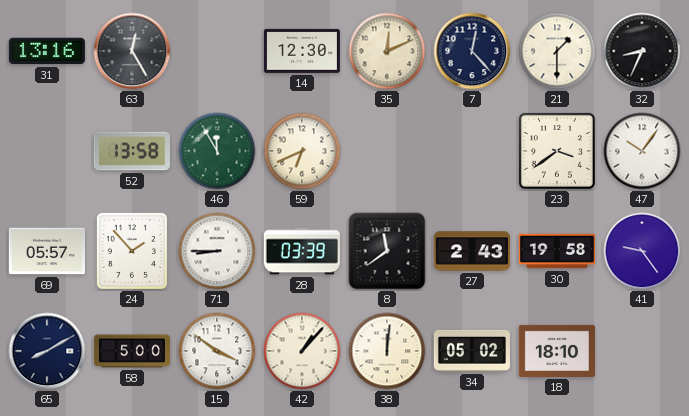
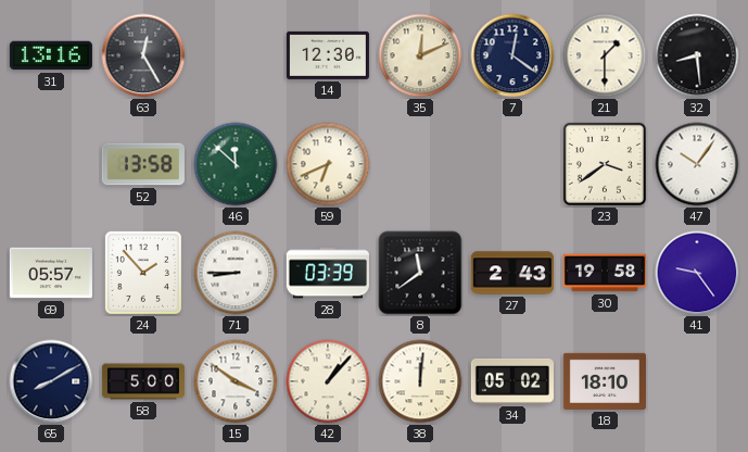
7: 12:23 -> 12:21
32: 8:34 -> 8:29
46: 11:55 -> 11:52
